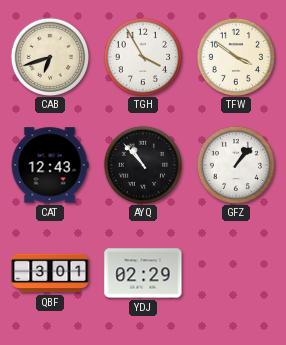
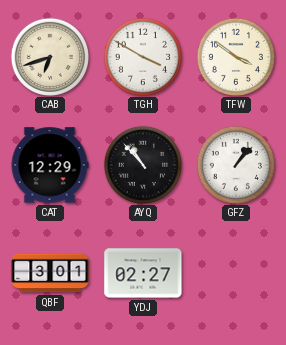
TGH: 3:55 -> 3:50
CAT: 12:43 -> 12:29
YDJ: 02:29 -> 02:27
